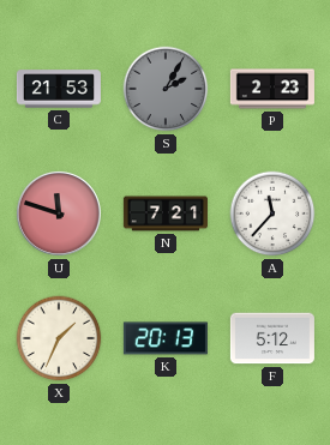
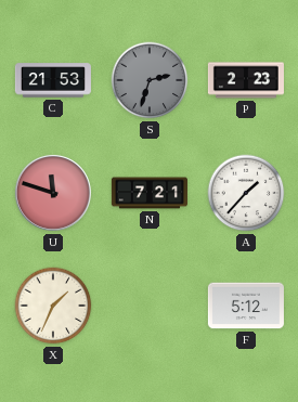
S: 2:05 -> 2:33
A: 11:37 -> 1:37
K: 20:13 -> none
